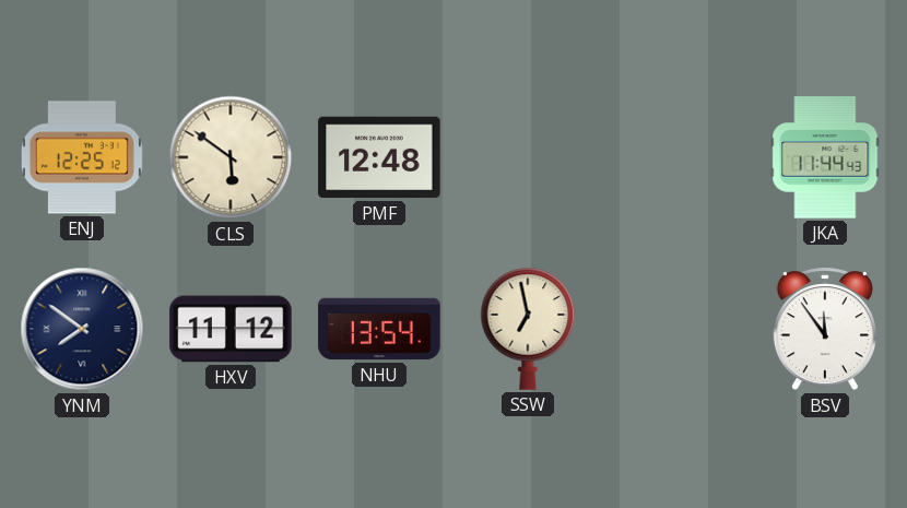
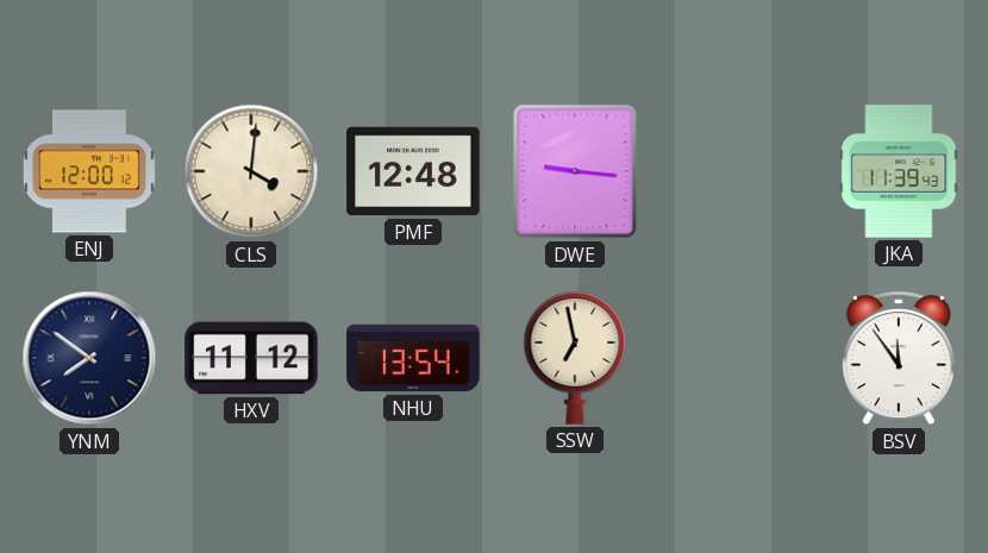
ENJ: 12:25 -> 12:00
CLS: 5:51 -> 4:01
DWE: none -> 9:16
JKA: 11:44 -> 11:39
